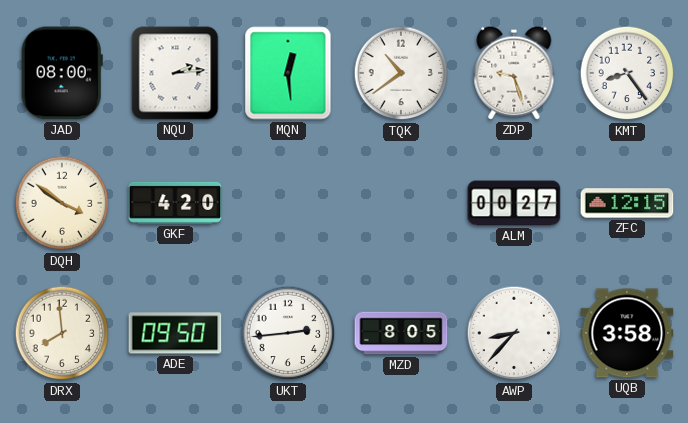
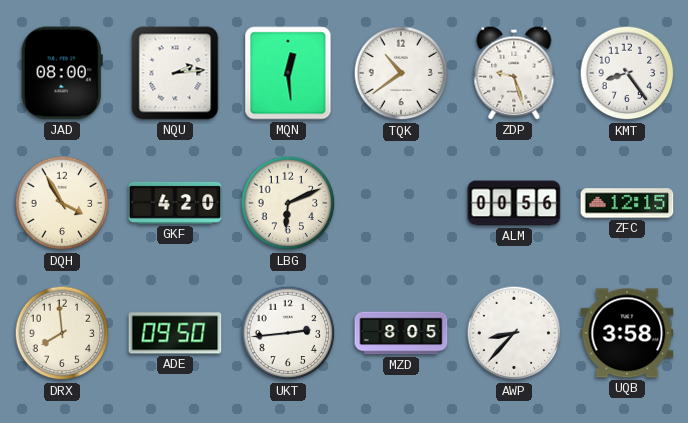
DQH: 3:51 -> 3:55
LBG: none -> 6:11
ALM: 00:27 -> 00:56
